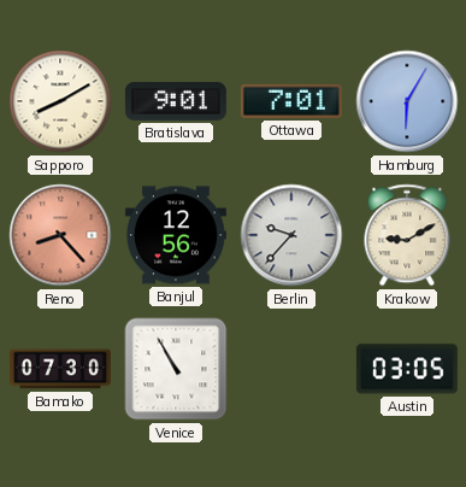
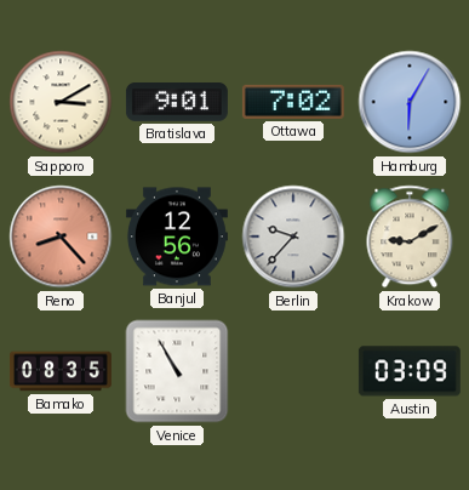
Sapporo: 8:10 -> 3:10
Ottawa: 7:01 -> 7:02
Bamako: 07:30 -> 08:35
Austin: 03:05 -> 03:09
